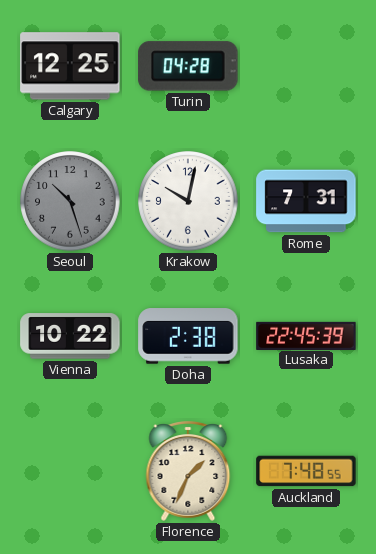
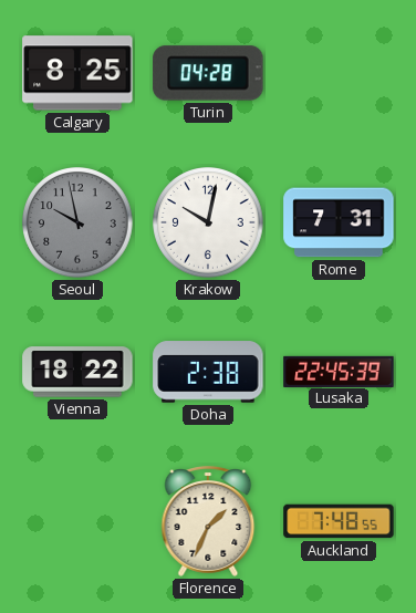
Calgary: 12:25 -> 8:25
Seoul: 10:27 -> 9:58
Vienna: 10:22 -> 18:22
